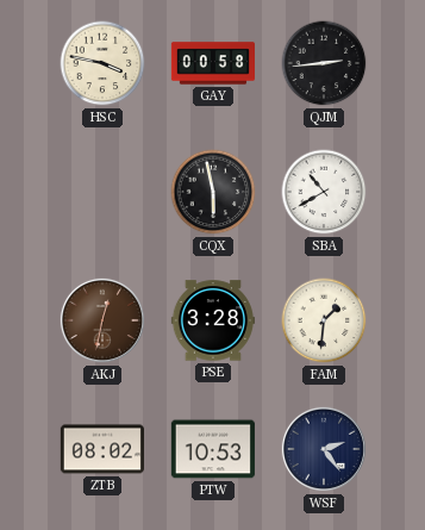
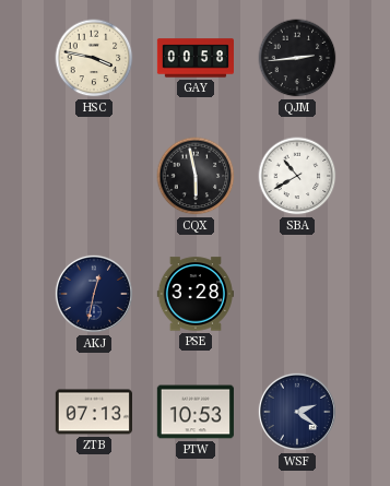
AKJ dial: brown -> navy
FAM: 1:31 -> none
ZTB: 08:02 -> 07:13
WSF: 2:24 -> 2:21
